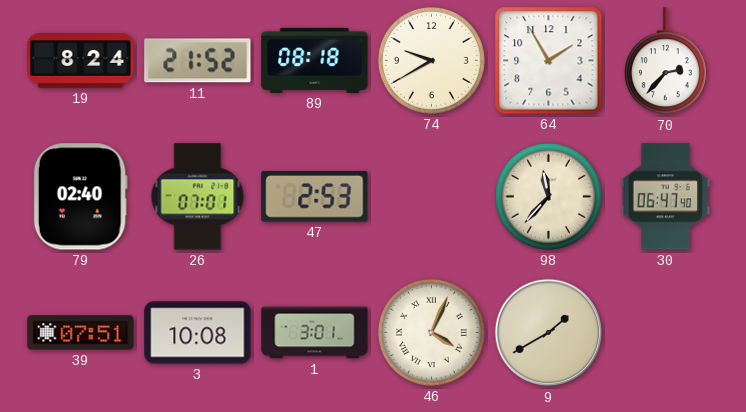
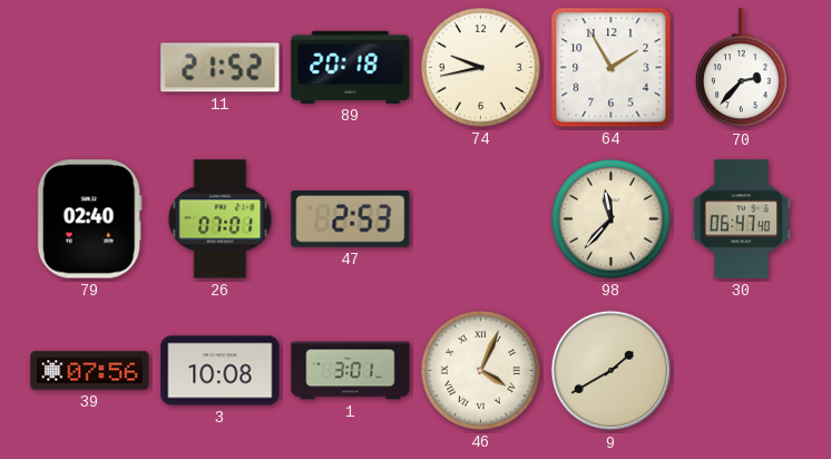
19: 8:24 -> none
89: 08:18 -> 20:18
74: 9:40 -> 9:43
39: 07:51 -> 07:56
